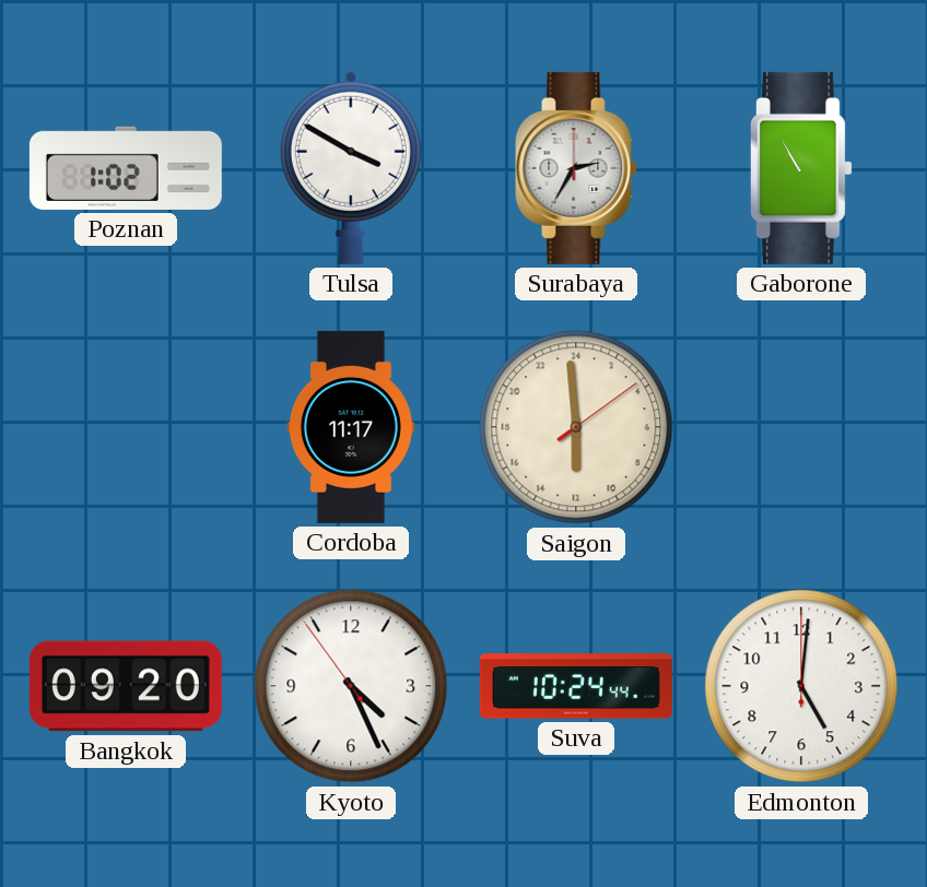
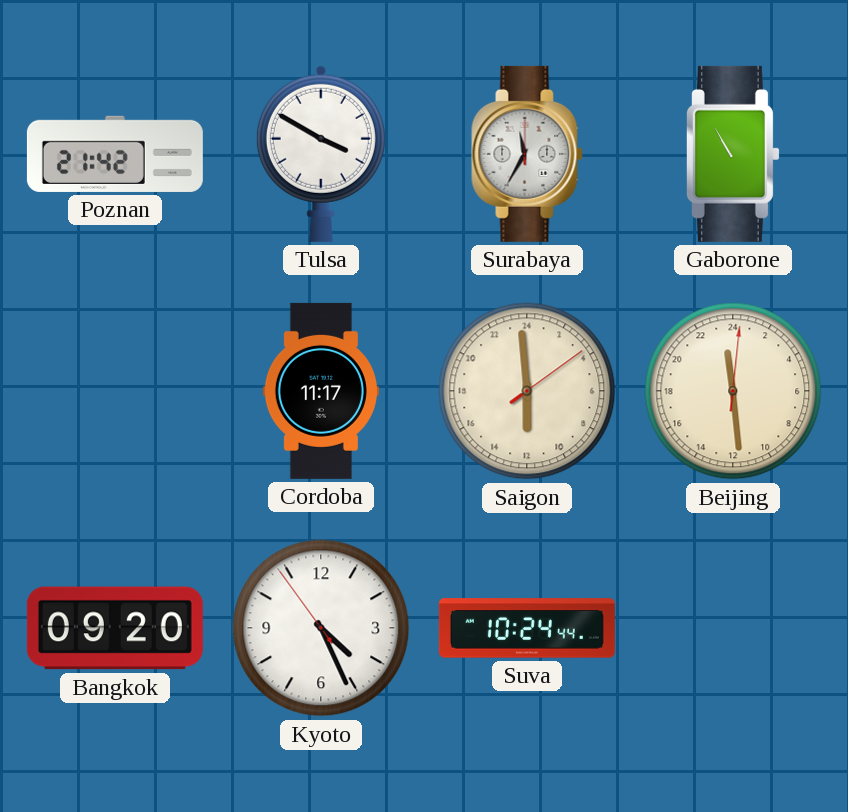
Poznan: 1:02 -> 21:42
Surabaya: 2:35 -> 11:35
Beijing: none -> 23:29
Edmonton: 5:01 -> none
